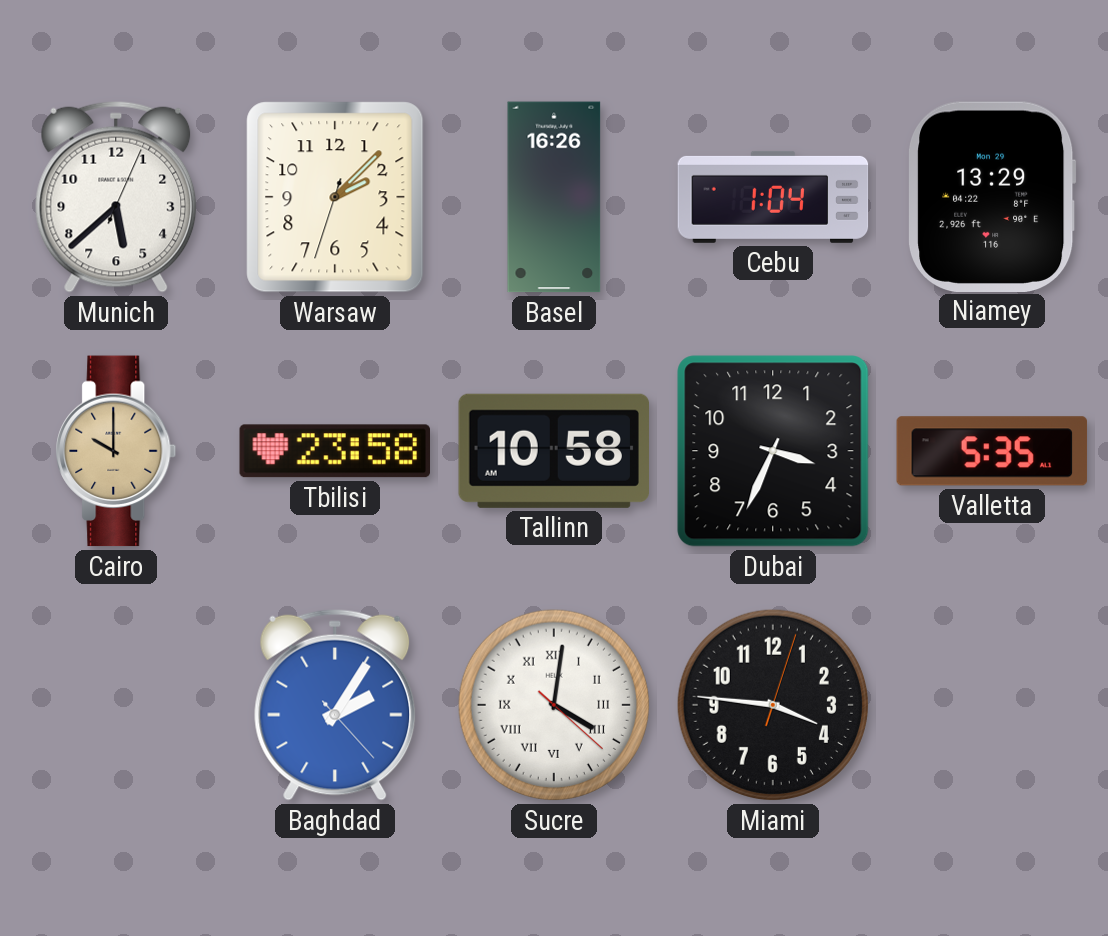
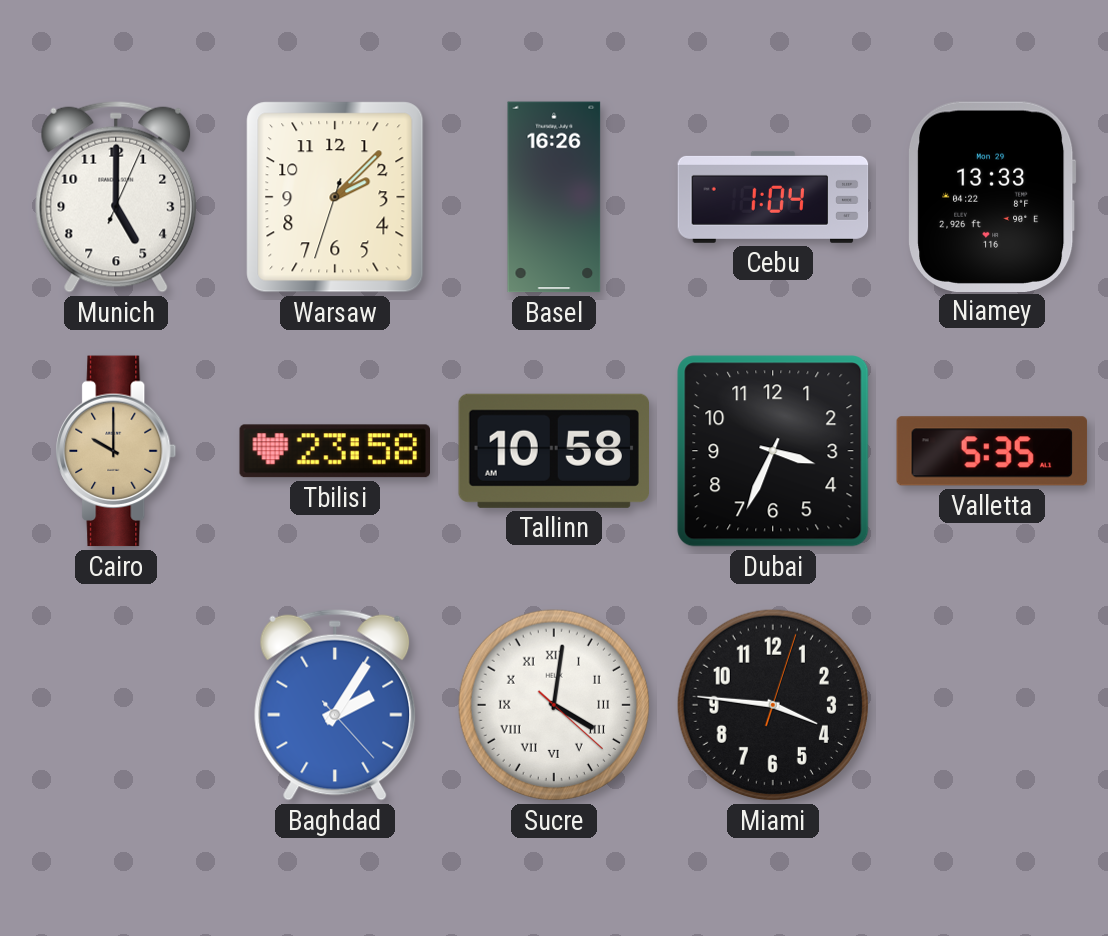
Munich: 5:38 -> 5:00
Niamey: 13:29 -> 13:33
